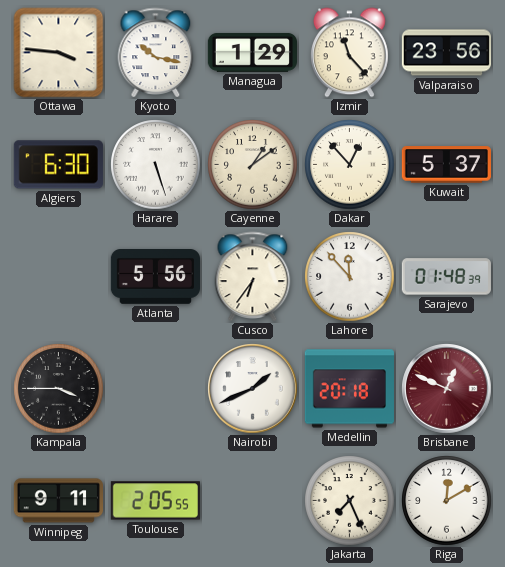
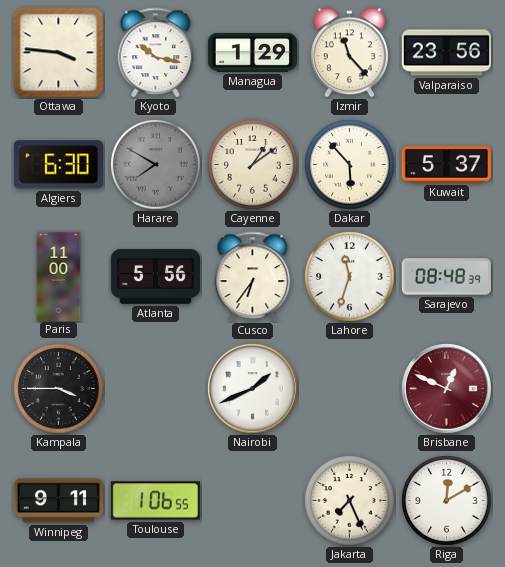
Harare: 5:27 -> 7:50
Harare dial: white -> grey
Dakar: 12:53 -> 5:53
Paris: none -> 11:00
Lahore: 11:53 -> 11:33
Sarajevo: 01:48 -> 08:48
Medellin: 20:18 -> none
Toulouse: 2:05 -> 1:06
